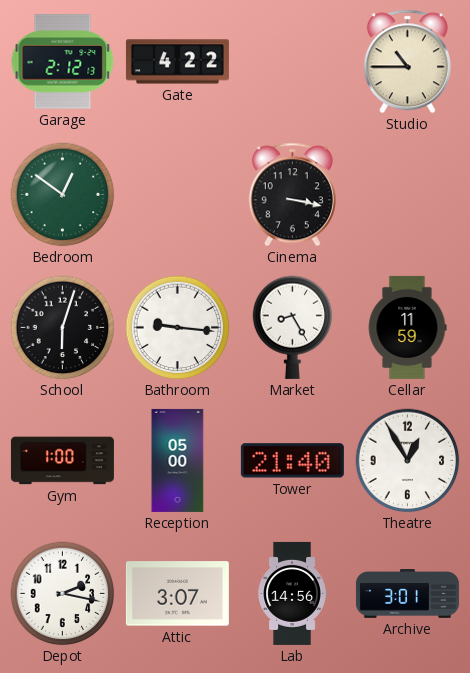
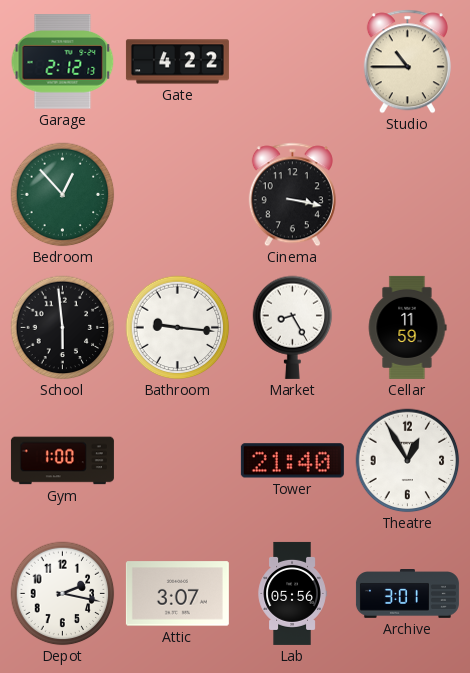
Bedroom: 12:51 -> 12:53
School: 6:03 -> 5:59
Reception: 05:00 -> none
Lab: 14:56 -> 05:56
